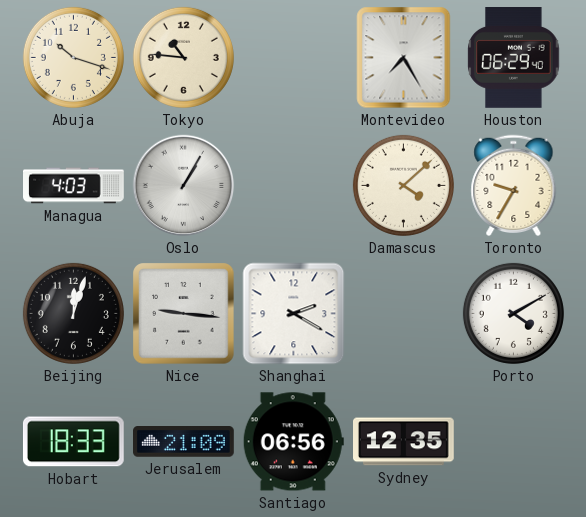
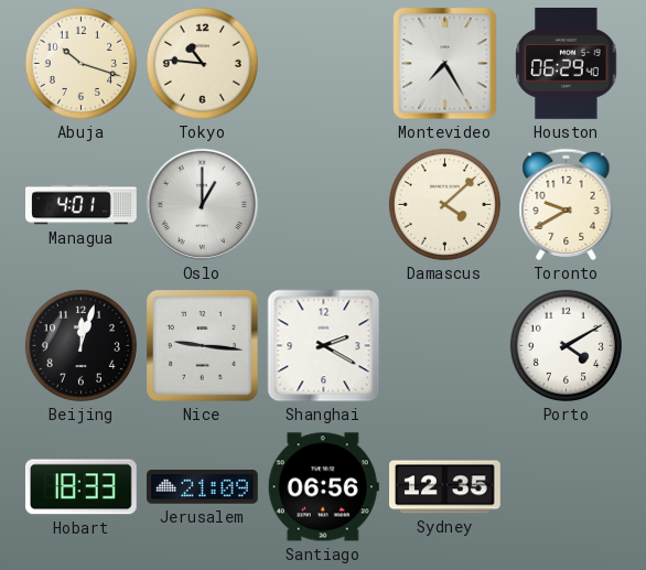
Managua: 4:03 -> 4:01
Oslo: 1:05 -> 1:00
Toronto: 9:35 -> 9:40
